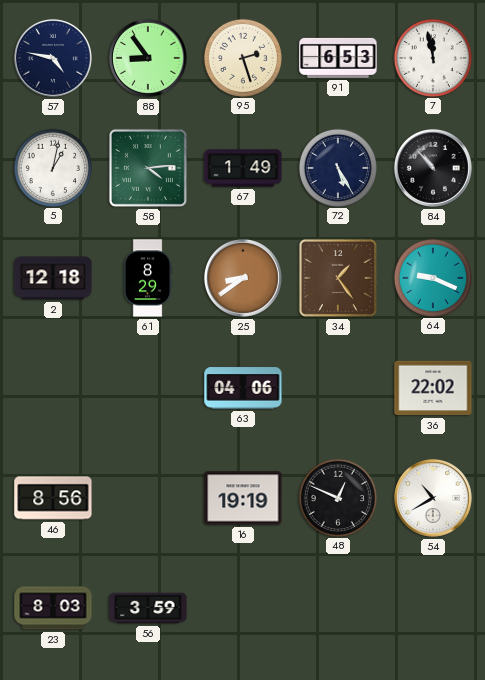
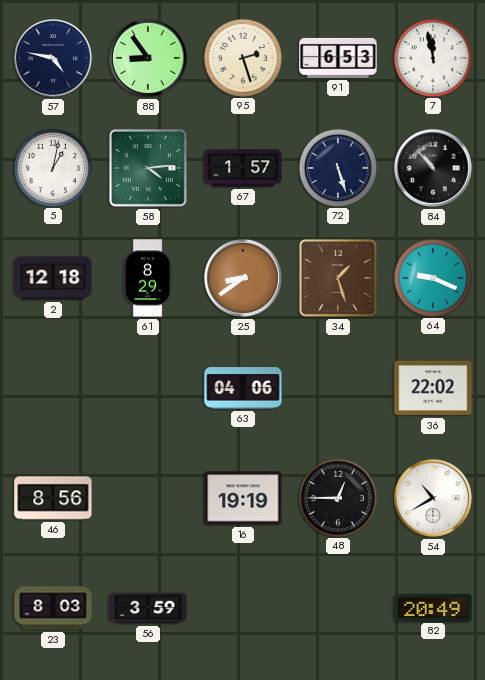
67: 1:49 -> 1:57
72: 5:25 -> 5:27
34: 1:24 -> 1:27
48: 12:49 -> 12:45
82: none -> 20:49
